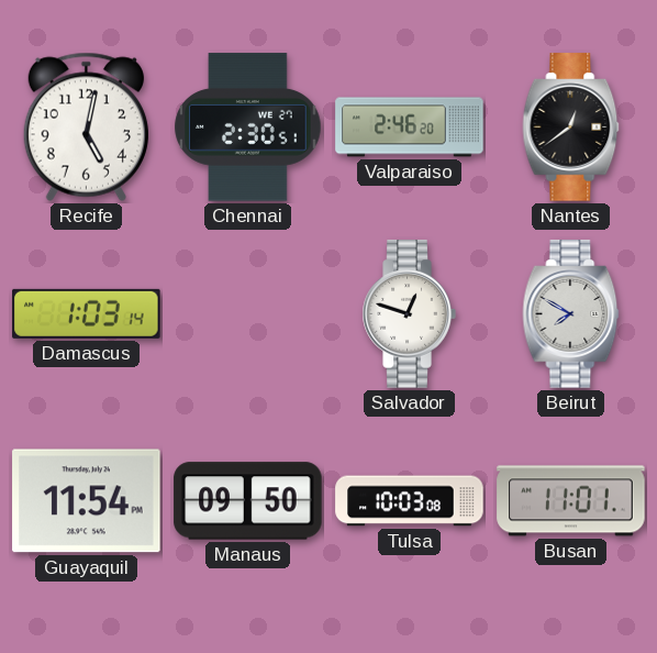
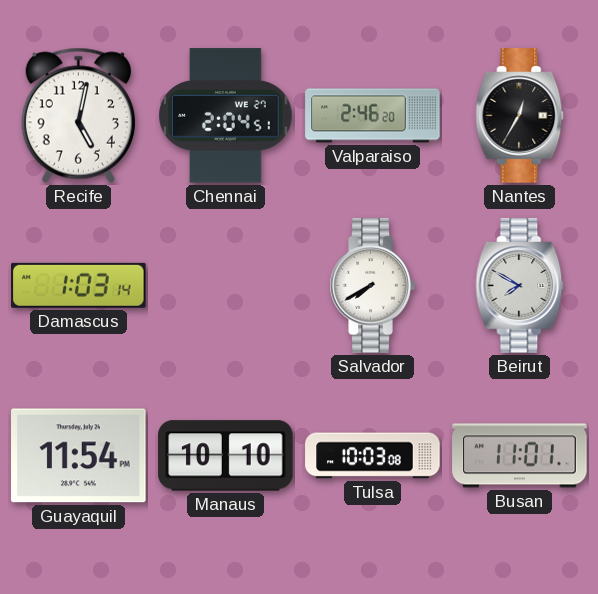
Chennai: 2:30 -> 2:04
Nantes: 12:39 -> 12:35
Salvador: 12:48 -> 7:40
Manaus: 09:50 -> 10:10
